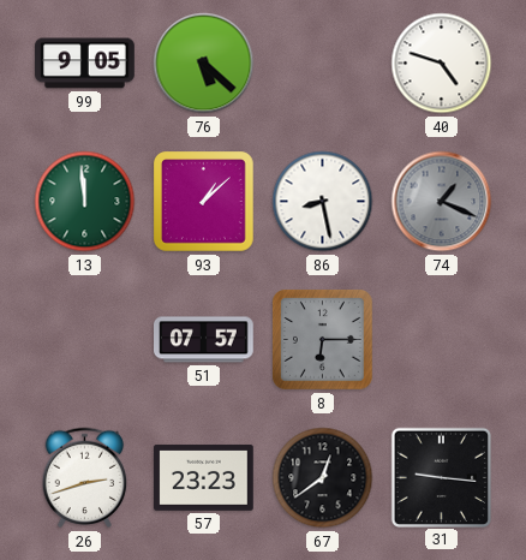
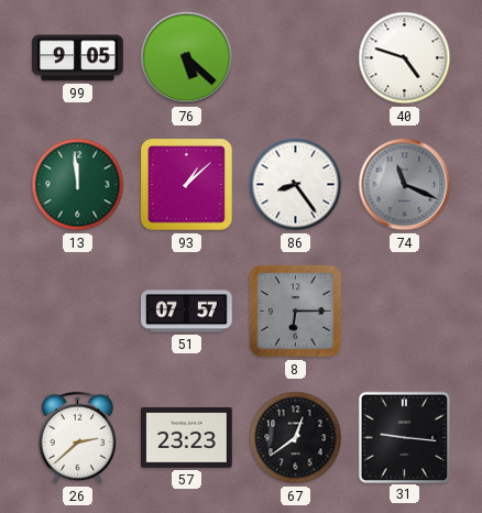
86: 8:28 -> 8:24
74: 1:19 -> 11:19
26: 2:42 -> 2:38
